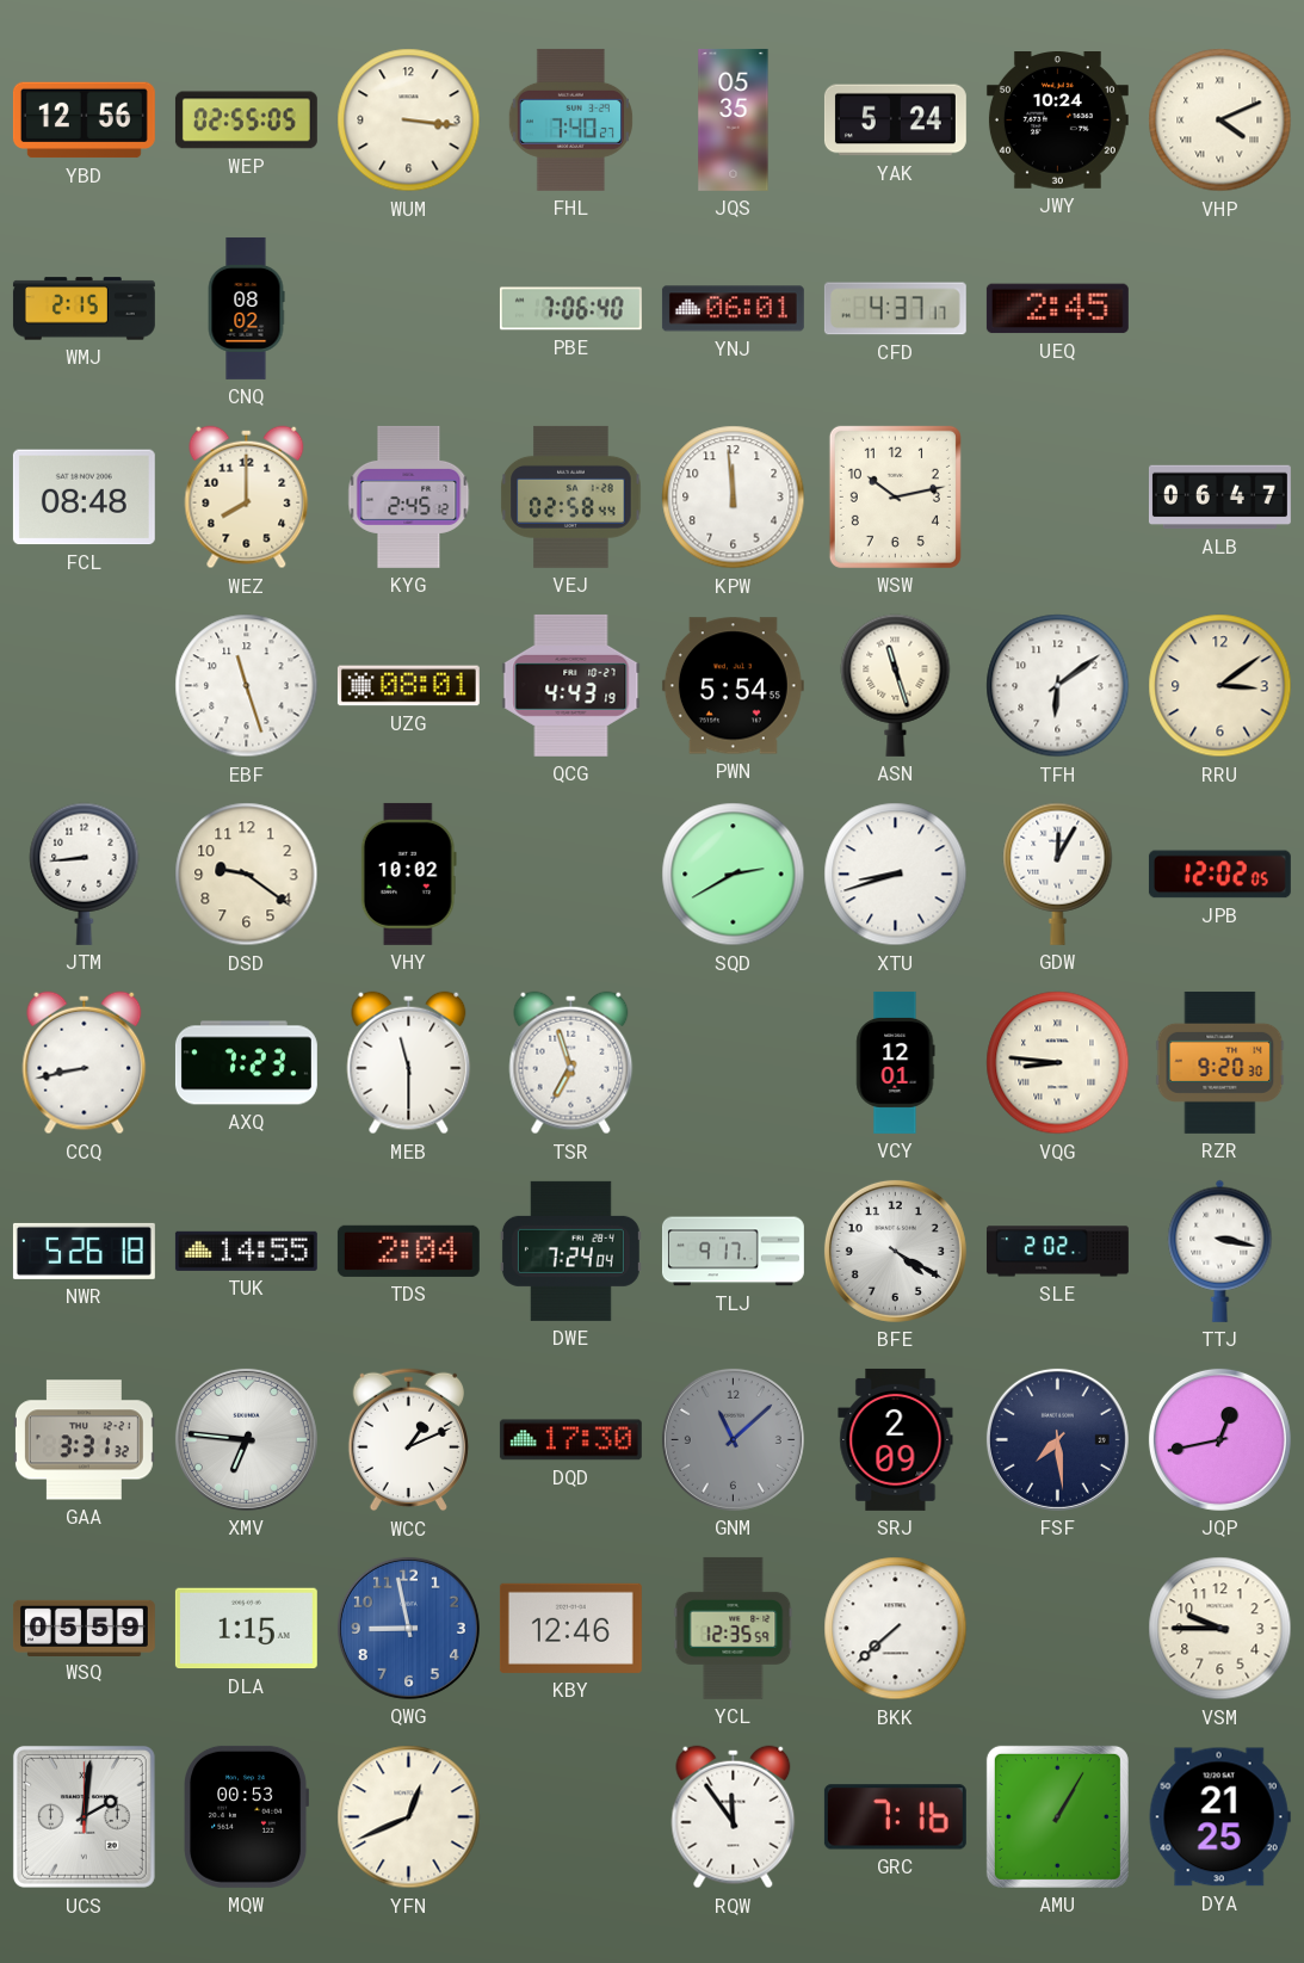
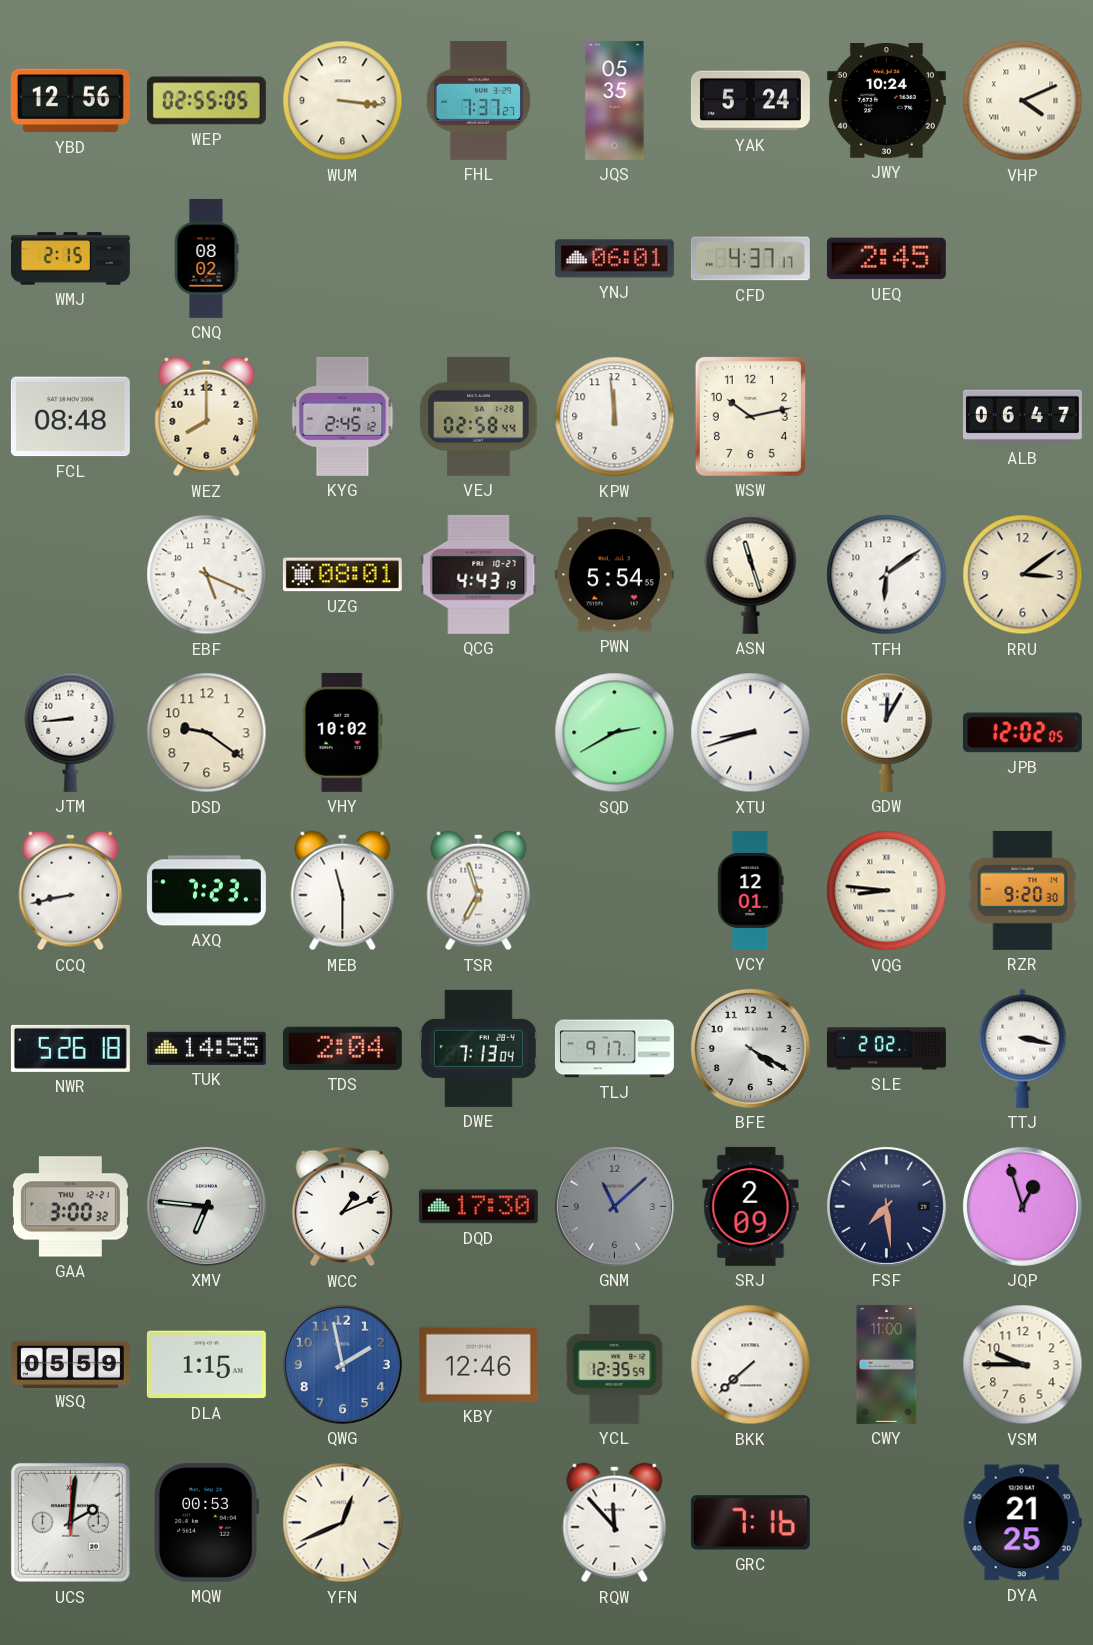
FHL: 7:40 -> 7:37
PBE: 7:06 -> none
EBF: 11:27 -> 5:19
DWE: 7:24 -> 7:13
GAA: 3:31 -> 3:00
JQP: 12:43 -> 12:57
QWG: 8:58 -> 1:58
CWY: none -> 11:00
RQW: 11:54 -> 11:53
AMU: 1:05 -> none
